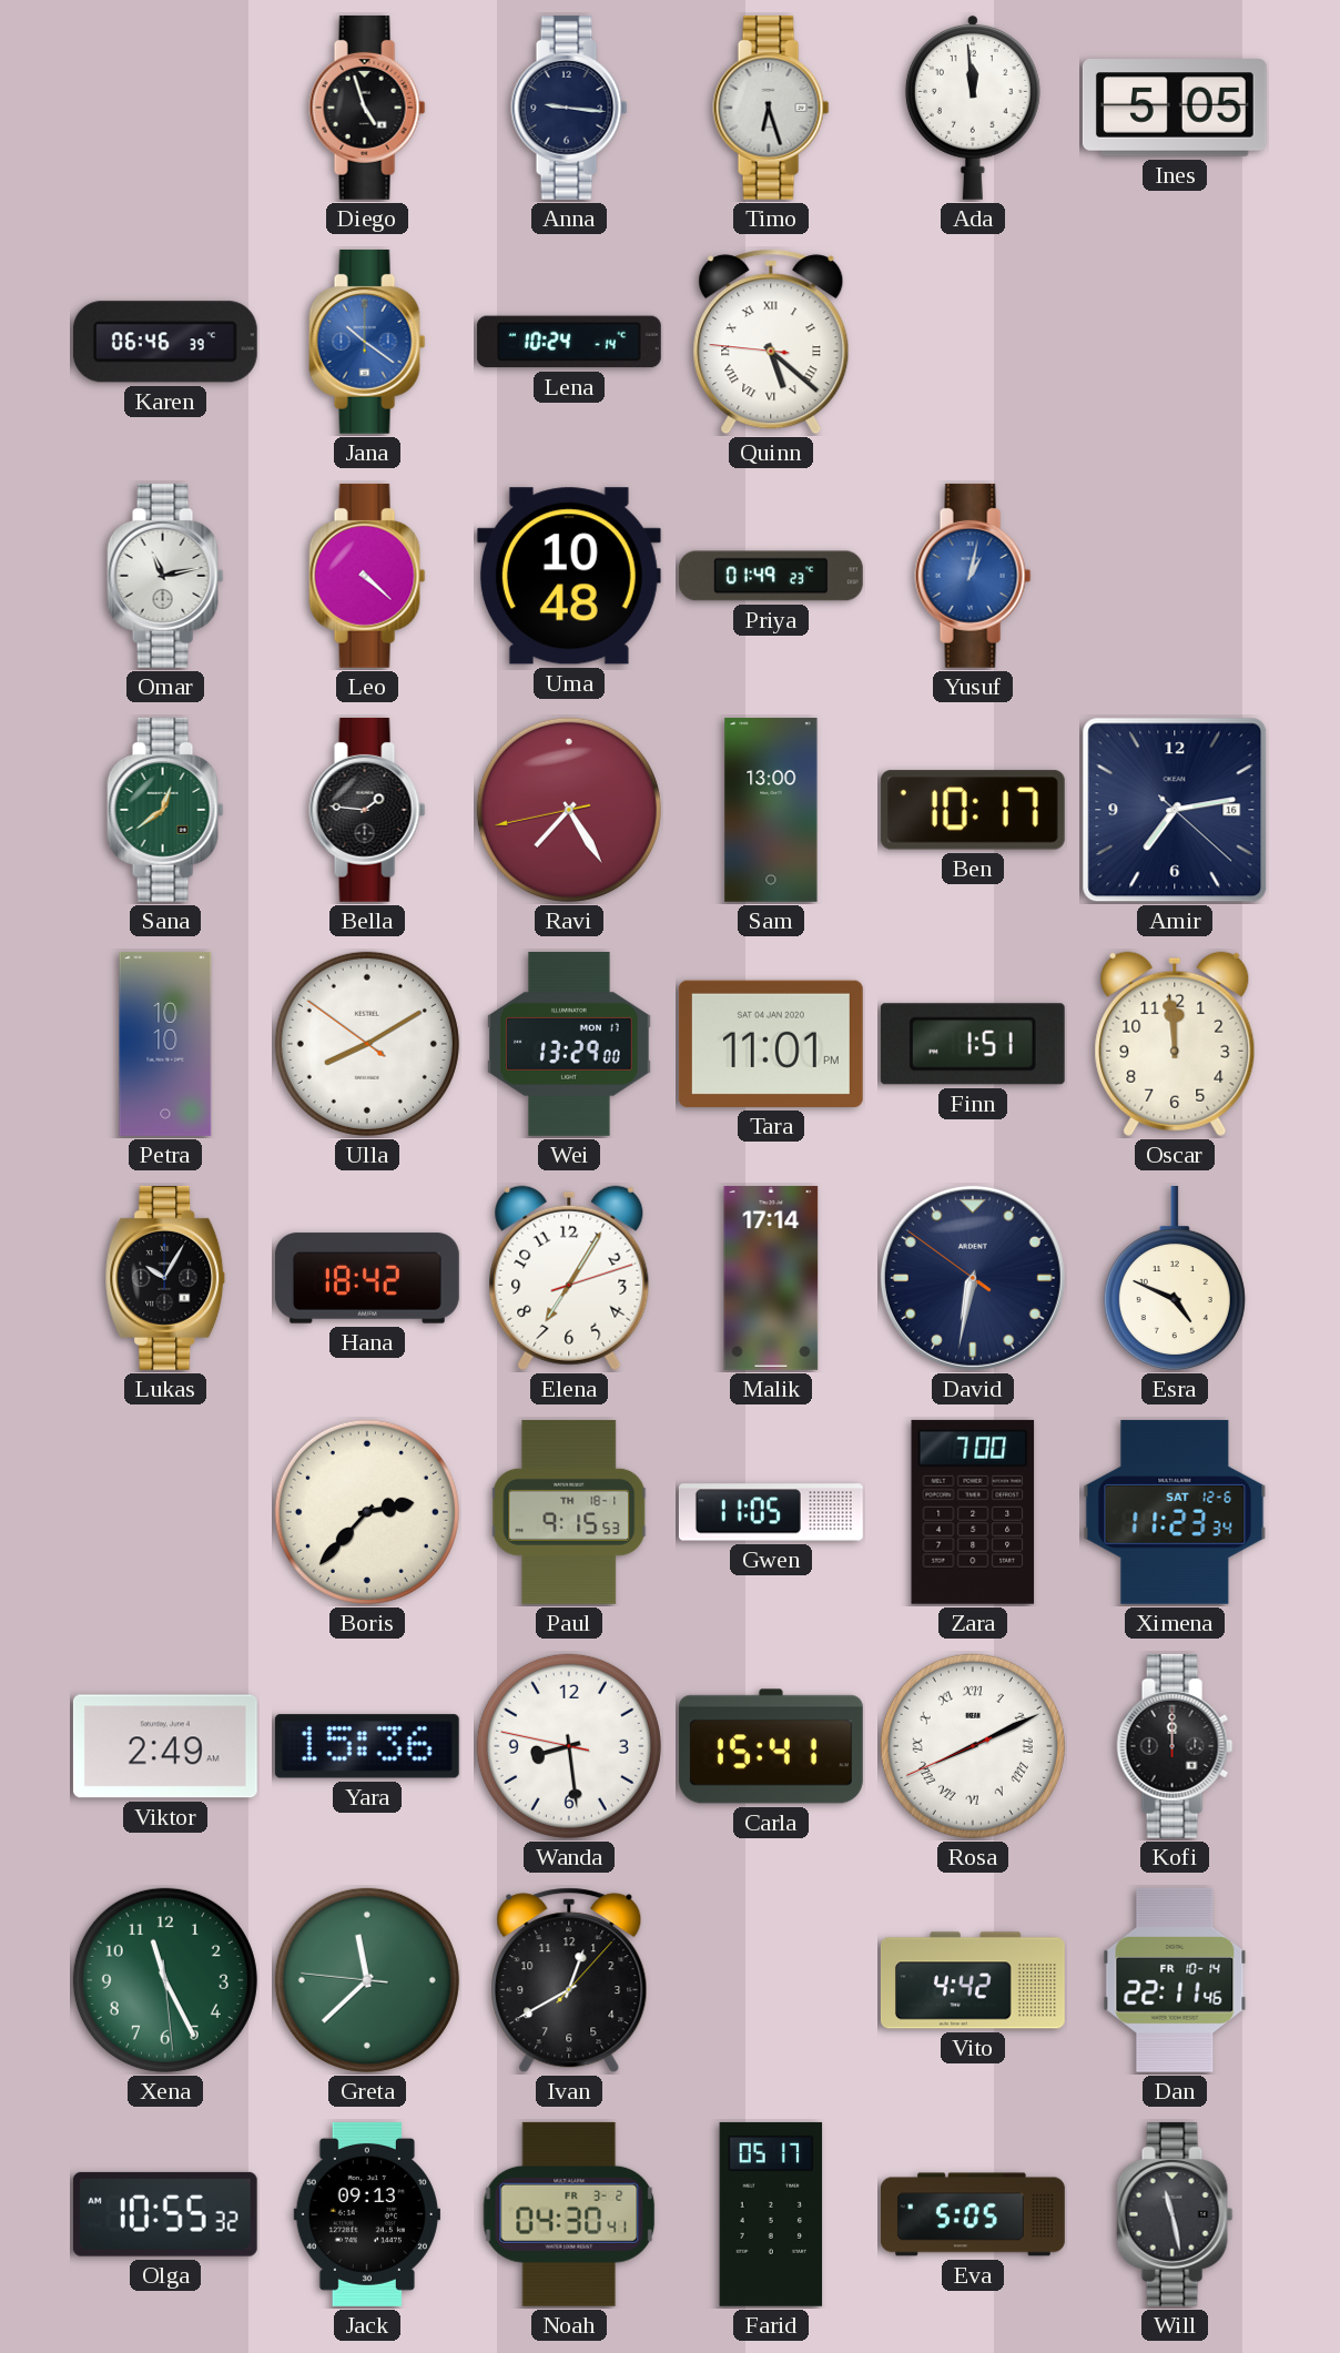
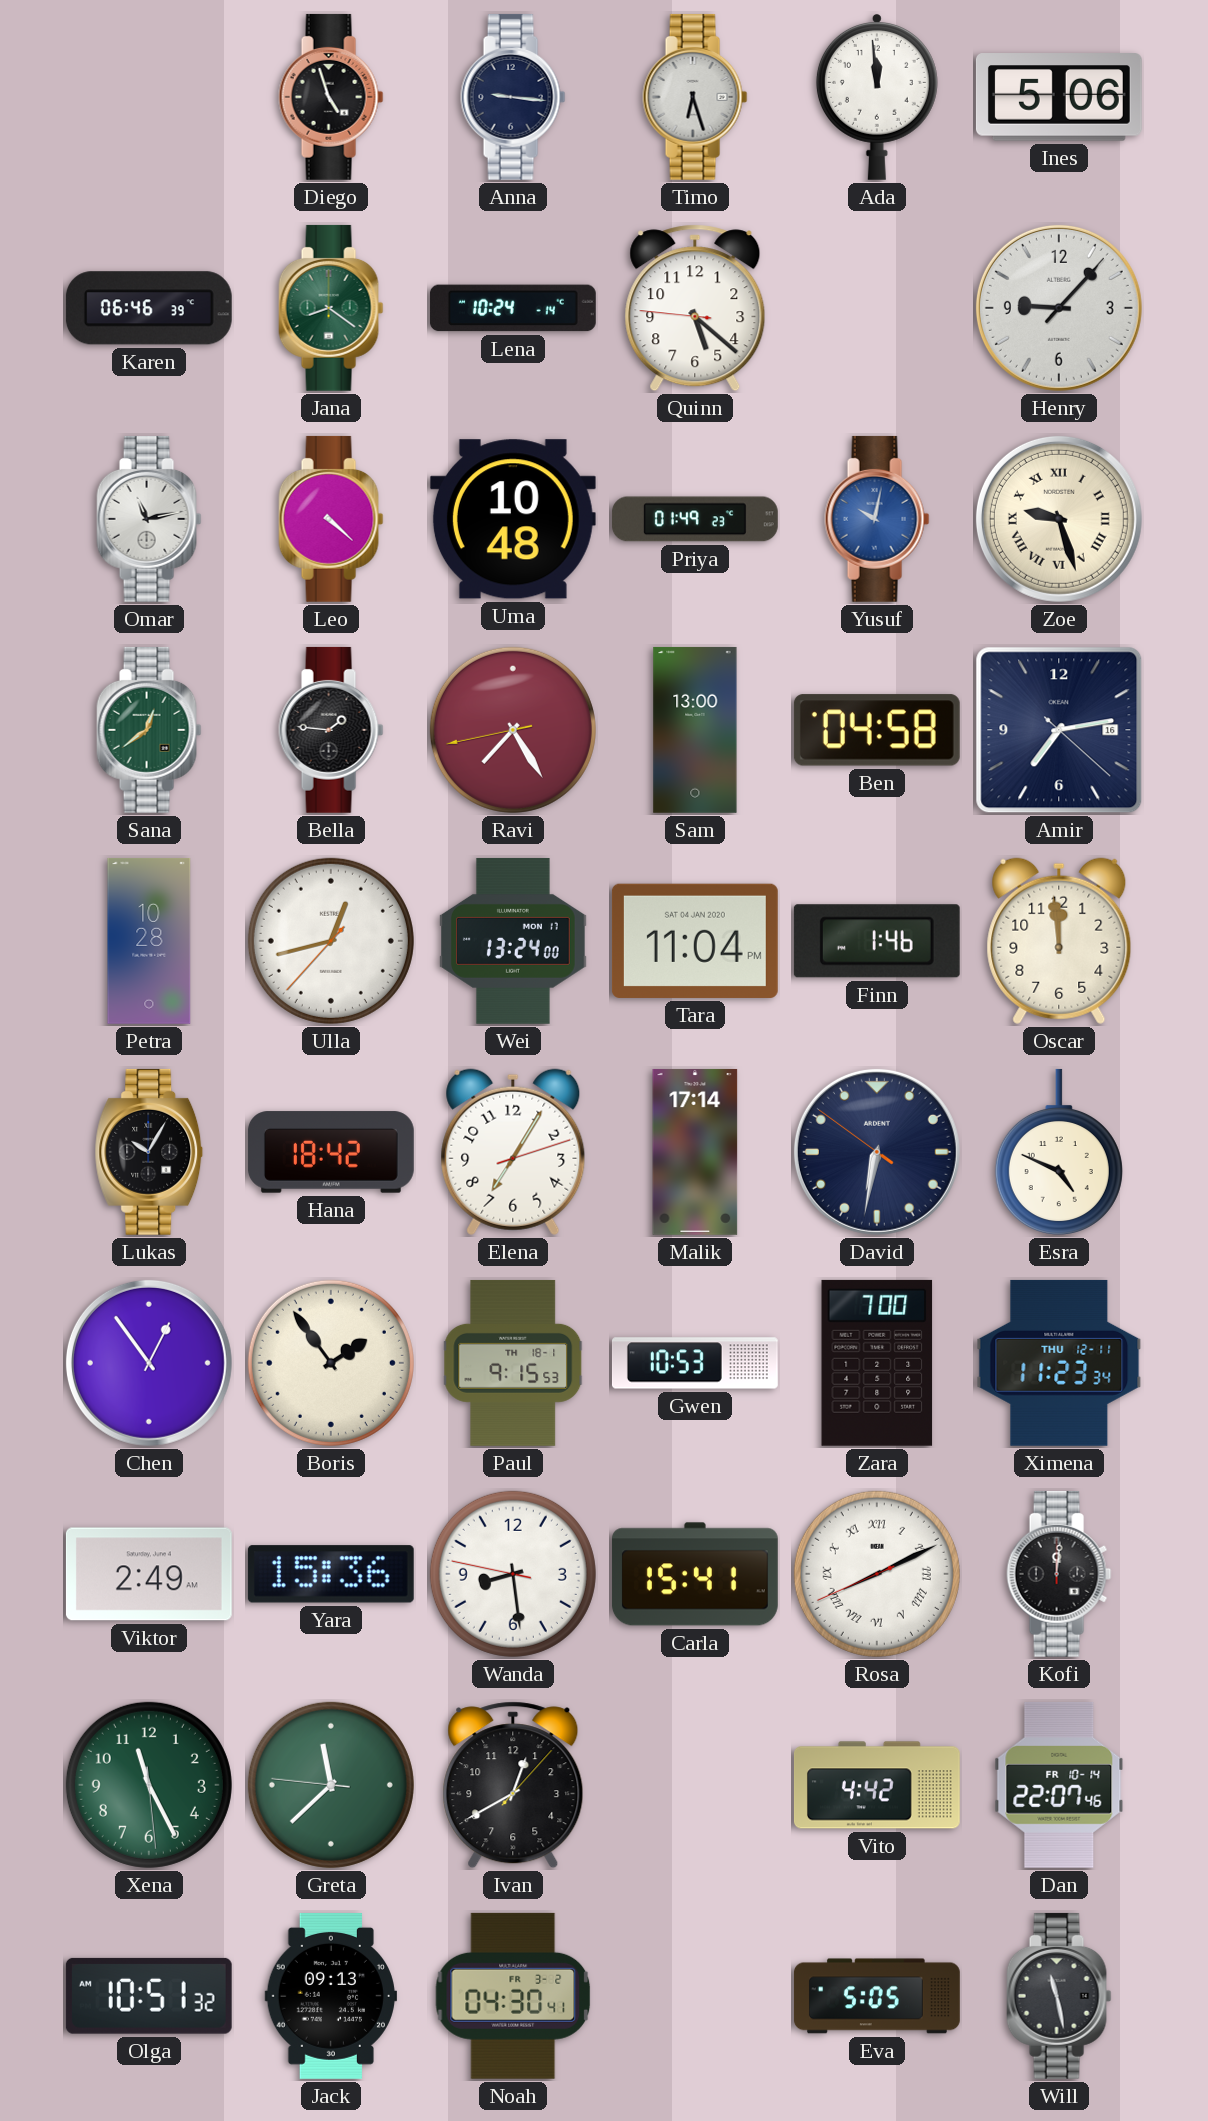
Ines: 5:05 -> 5:06
Jana: 10:21 -> 8:21
Jana dial: blue -> green
Quinn numerals: Roman -> Arabic
Henry: none -> 9:07
Yusuf: 1:02 -> 10:02
Zoe: none -> 9:27
Ben: 10:17 -> 04:58
Petra: 10:10 -> 10:28
Ulla: 8:09 -> 12:42
Wei: 13:29 -> 13:24
Tara: 11:01 -> 11:04
Finn: 1:51 -> 1:46
Chen: none -> 12:54
Boris: 2:37 -> 1:54
Gwen: 11:05 -> 10:53
Ximena date: SAT 12-6 -> THU 12-11
Kofi: 12:00 -> 12:01
Dan: 22:11 -> 22:07
Olga: 10:55 -> 10:51
Farid: 05:17 -> none
